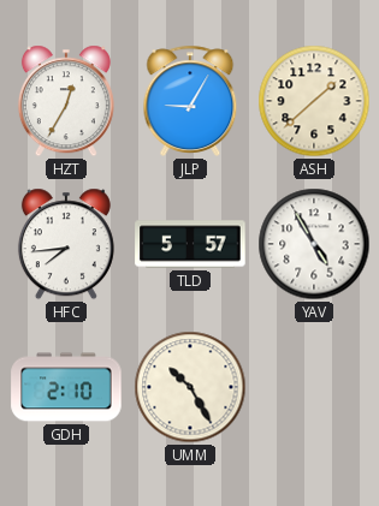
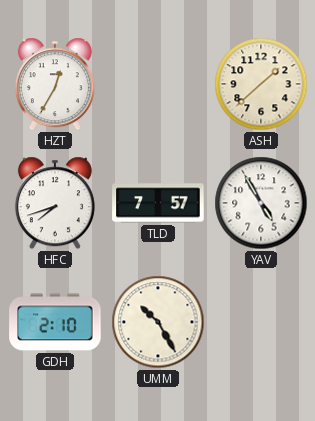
JLP: 9:05 -> none
HFC: 7:44 -> 7:42
TLD: 5:57 -> 7:57
